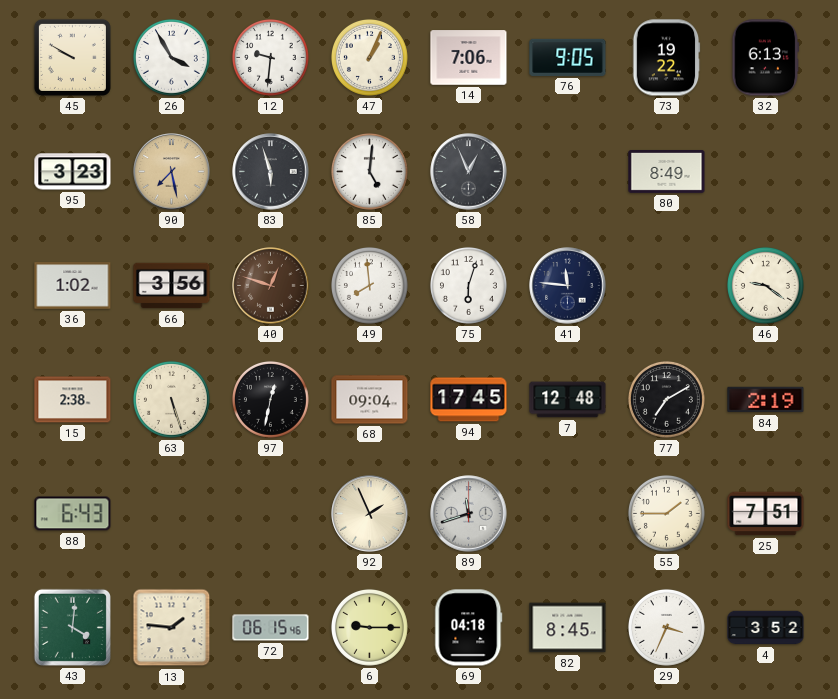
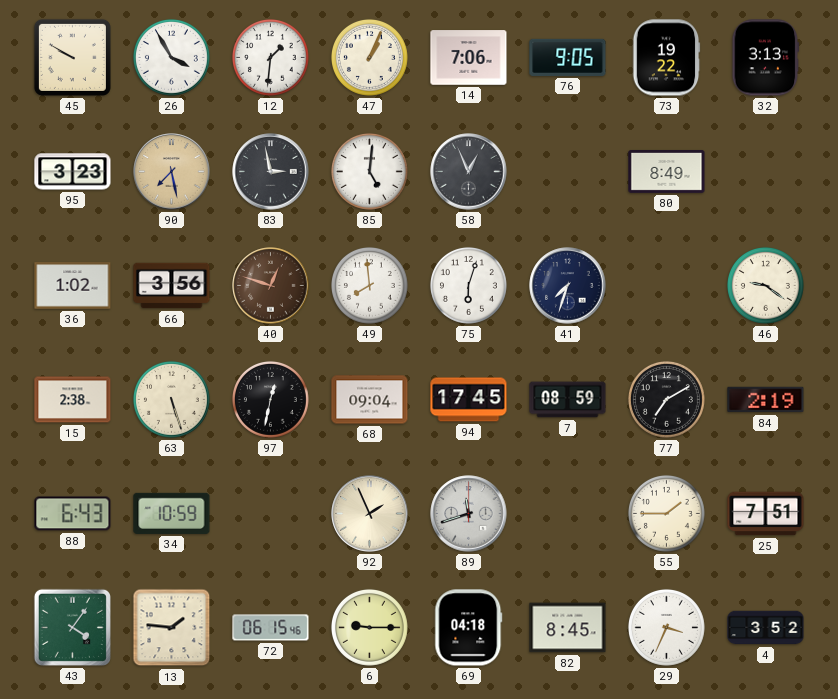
12: 9:31 -> 1:31
32: 6:13 -> 3:13
83: 5:57 -> 2:58
41: 11:46 -> 7:33
7: 12:48 -> 08:59
34: none -> 10:59
43: 4:01 -> 4:06
